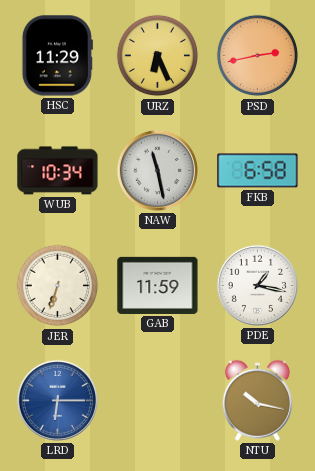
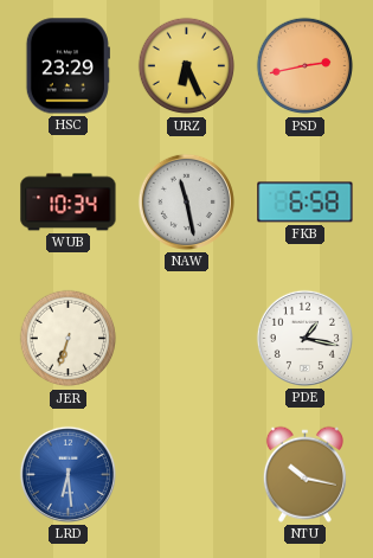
HSC: 11:29 -> 23:29
GAB: 11:59 -> none
LRD: 6:15 -> 6:29
